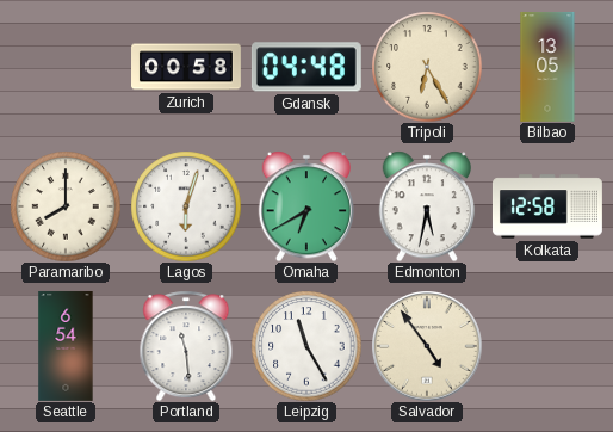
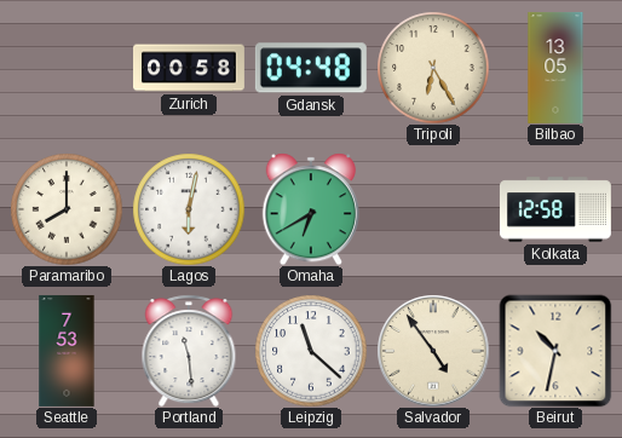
Lagos: 6:03 -> 6:02
Edmonton: 5:32 -> none
Seattle: 6:54 -> 7:53
Leipzig: 11:25 -> 11:22
Beirut: none -> 10:32
